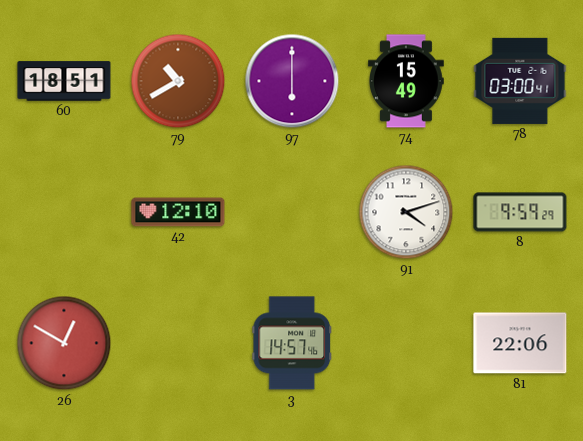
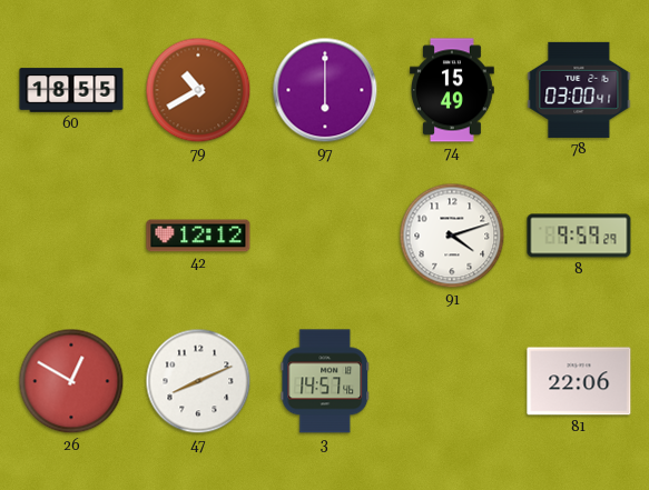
60: 18:51 -> 18:55
42: 12:10 -> 12:12
47: none -> 8:11
